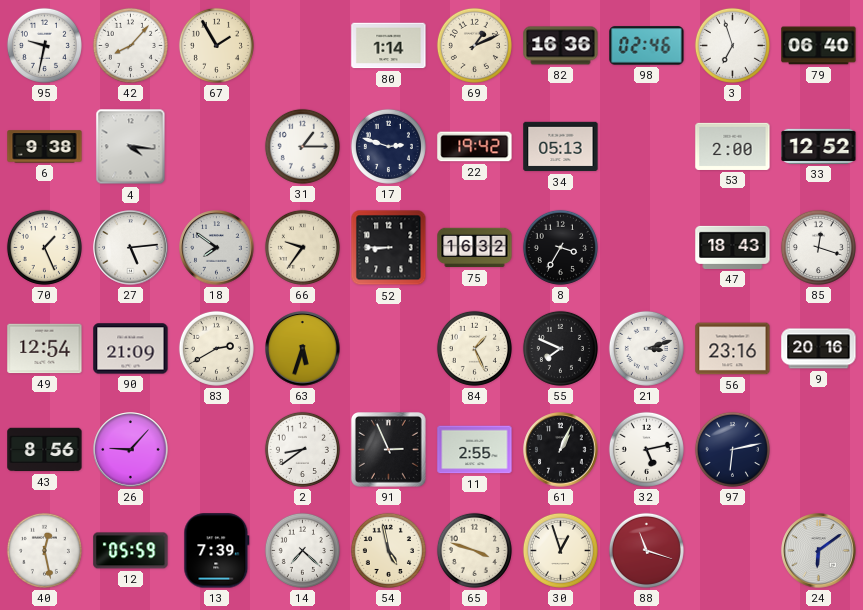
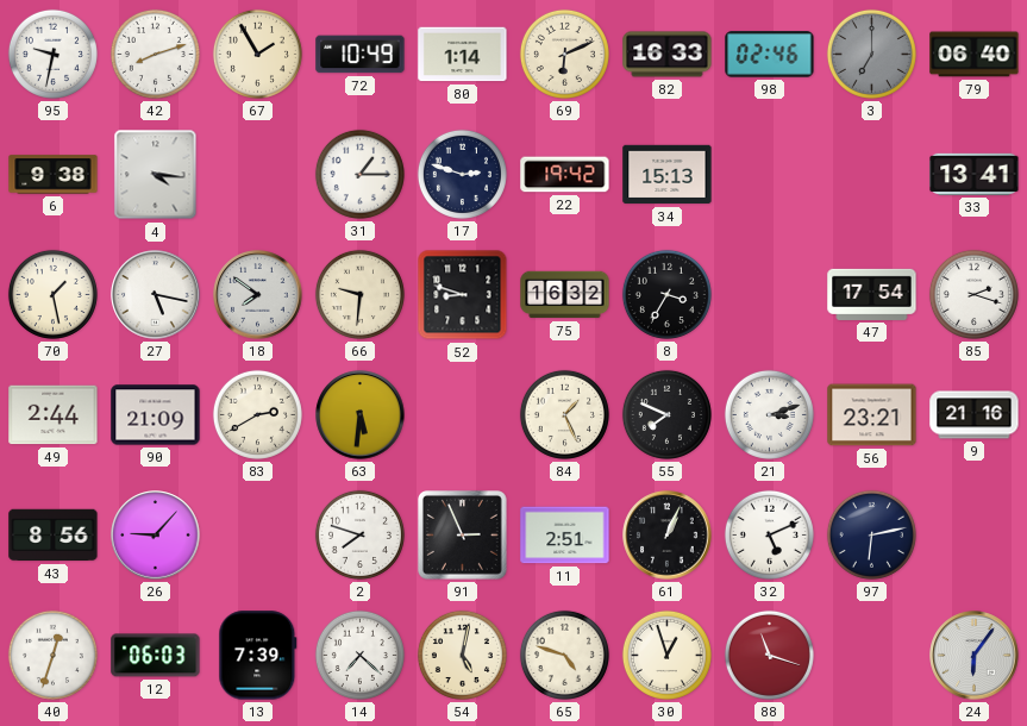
42: 8:07 -> 8:12
72: none -> 10:49
69: 1:11 -> 6:11
82: 16:36 -> 16:33
3: 6:57 -> 7:00
3 dial: white -> grey
34: 05:13 -> 15:13
53: 2:00 -> none
33: 12:52 -> 13:41
70: 1:26 -> 1:28
27: 5:14 -> 5:17
66: 9:36 -> 9:31
52: 8:45 -> 8:48
47: 18:43 -> 17:54
85: 12:18 -> 2:18
49: 12:54 -> 2:44
63: 5:33 -> 5:31
56: 23:16 -> 23:21
9: 20:16 -> 21:16
2: 8:39 -> 7:48
11: 2:55 -> 2:51
32: 5:13 -> 5:11
40: 12:28 -> 12:33
12: 05:59 -> 06:03
54: 4:58 -> 5:02
65: 3:48 -> 4:48
24: 6:09 -> 6:06
